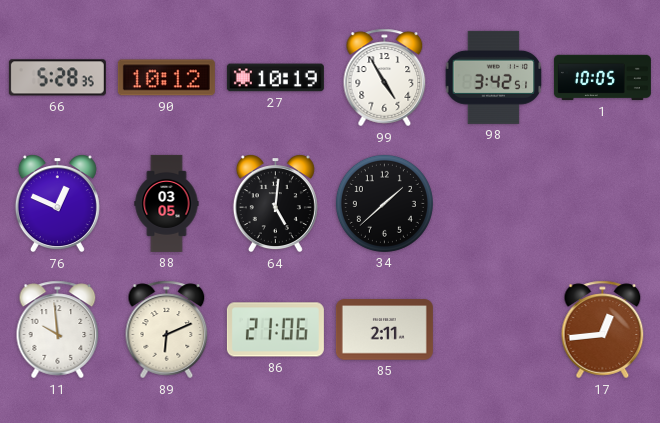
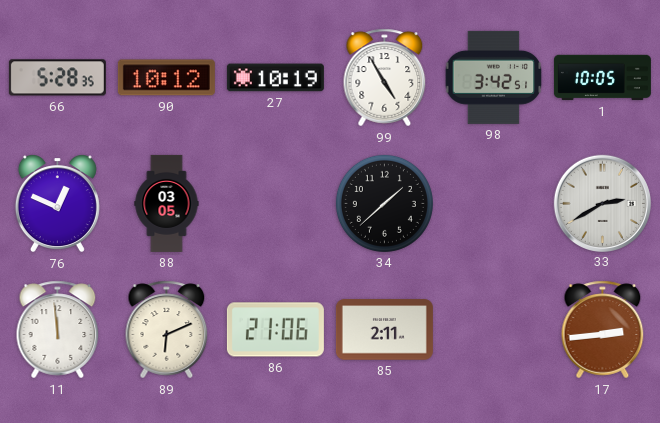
64: 5:01 -> none
33: none -> 2:40
11: 9:59 -> 11:59
17: 12:44 -> 2:44
